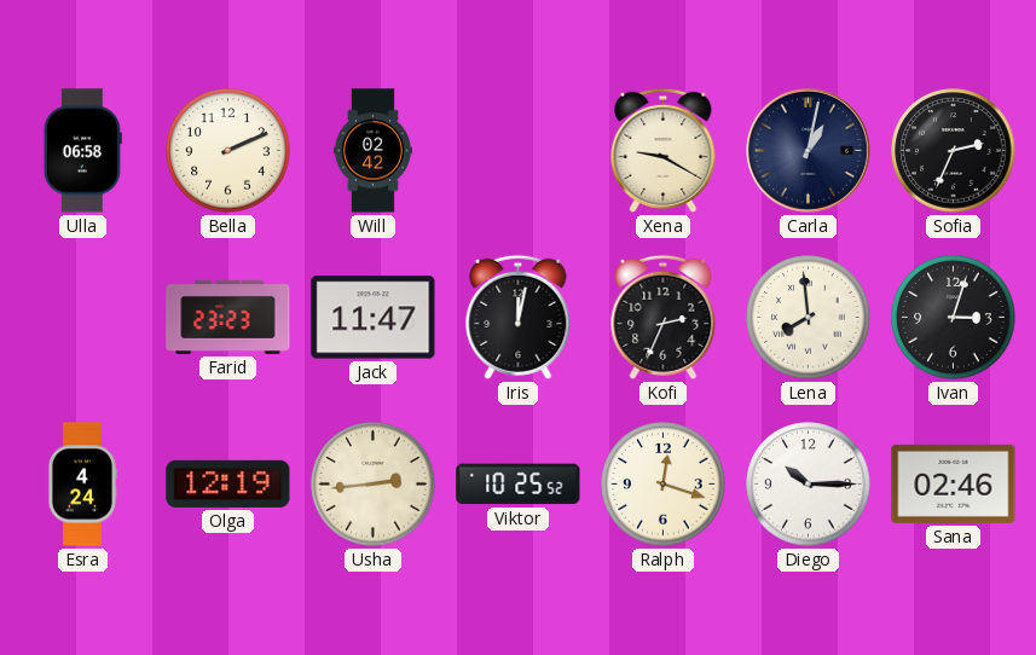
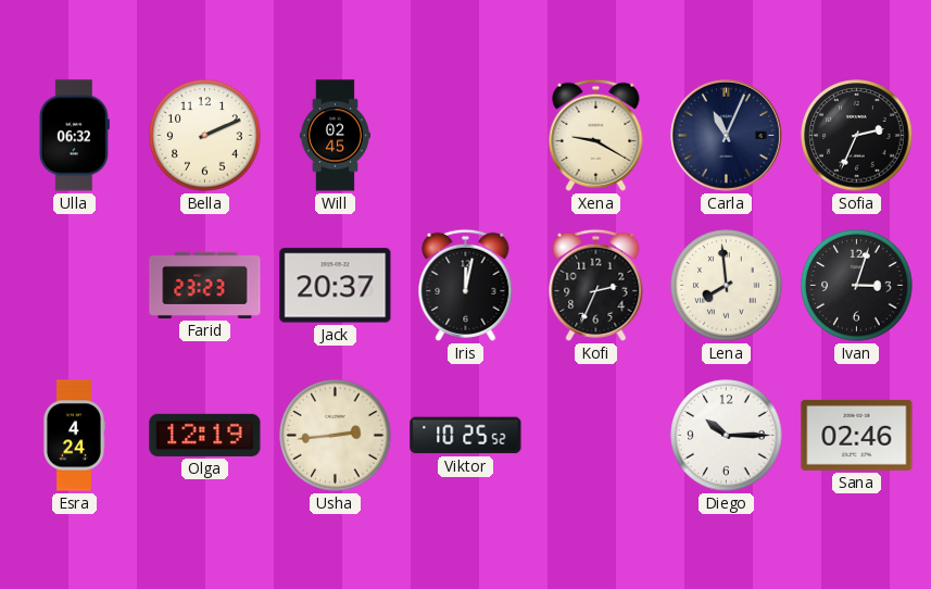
Ulla: 06:58 -> 06:32
Will: 02:42 -> 02:45
Carla: 1:02 -> 11:04
Jack: 11:47 -> 20:37
Ralph: 12:18 -> none
